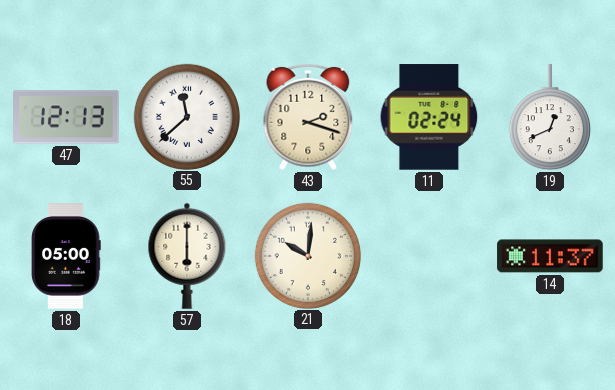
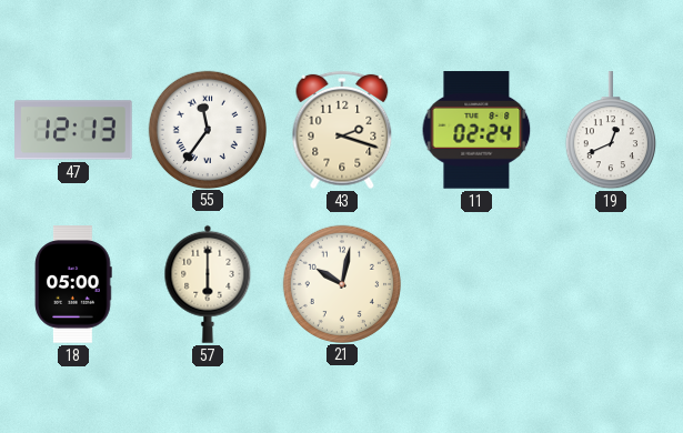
55: 11:38 -> 11:36
21: 10:01 -> 10:02
14: 11:37 -> none
